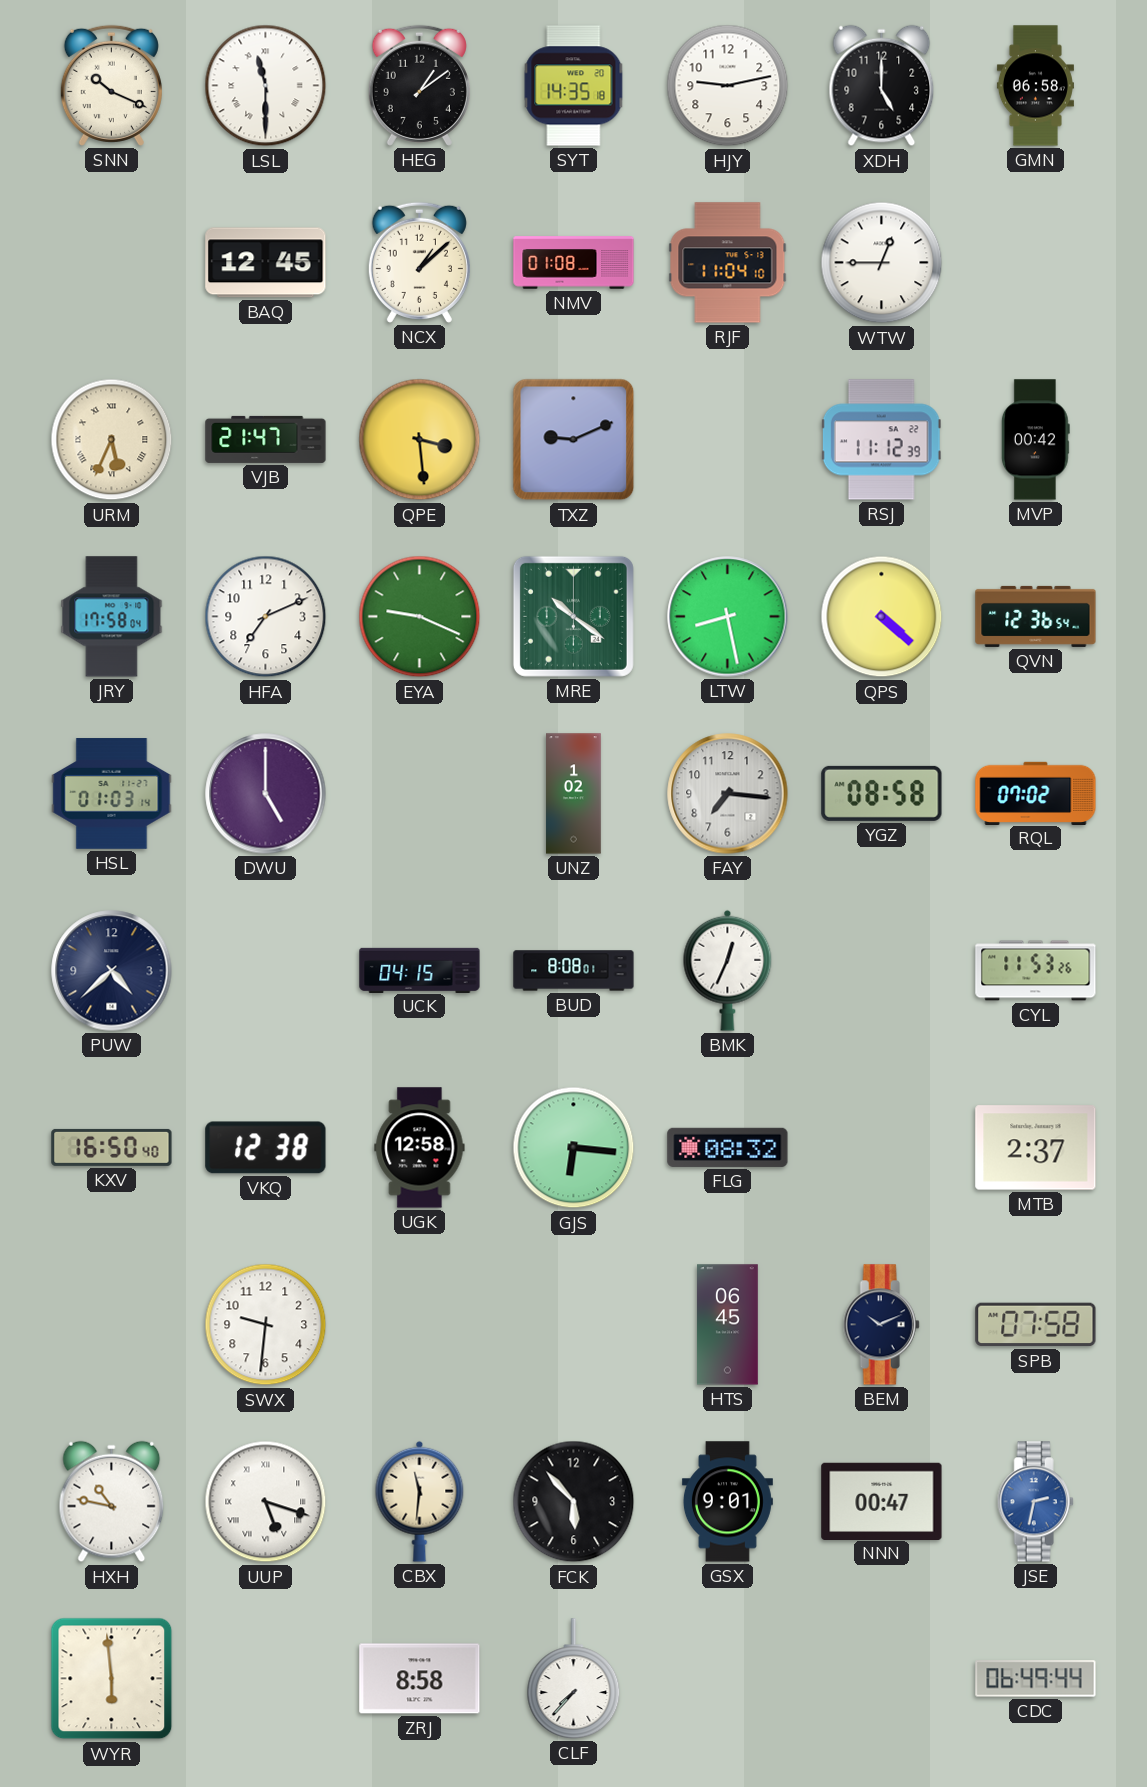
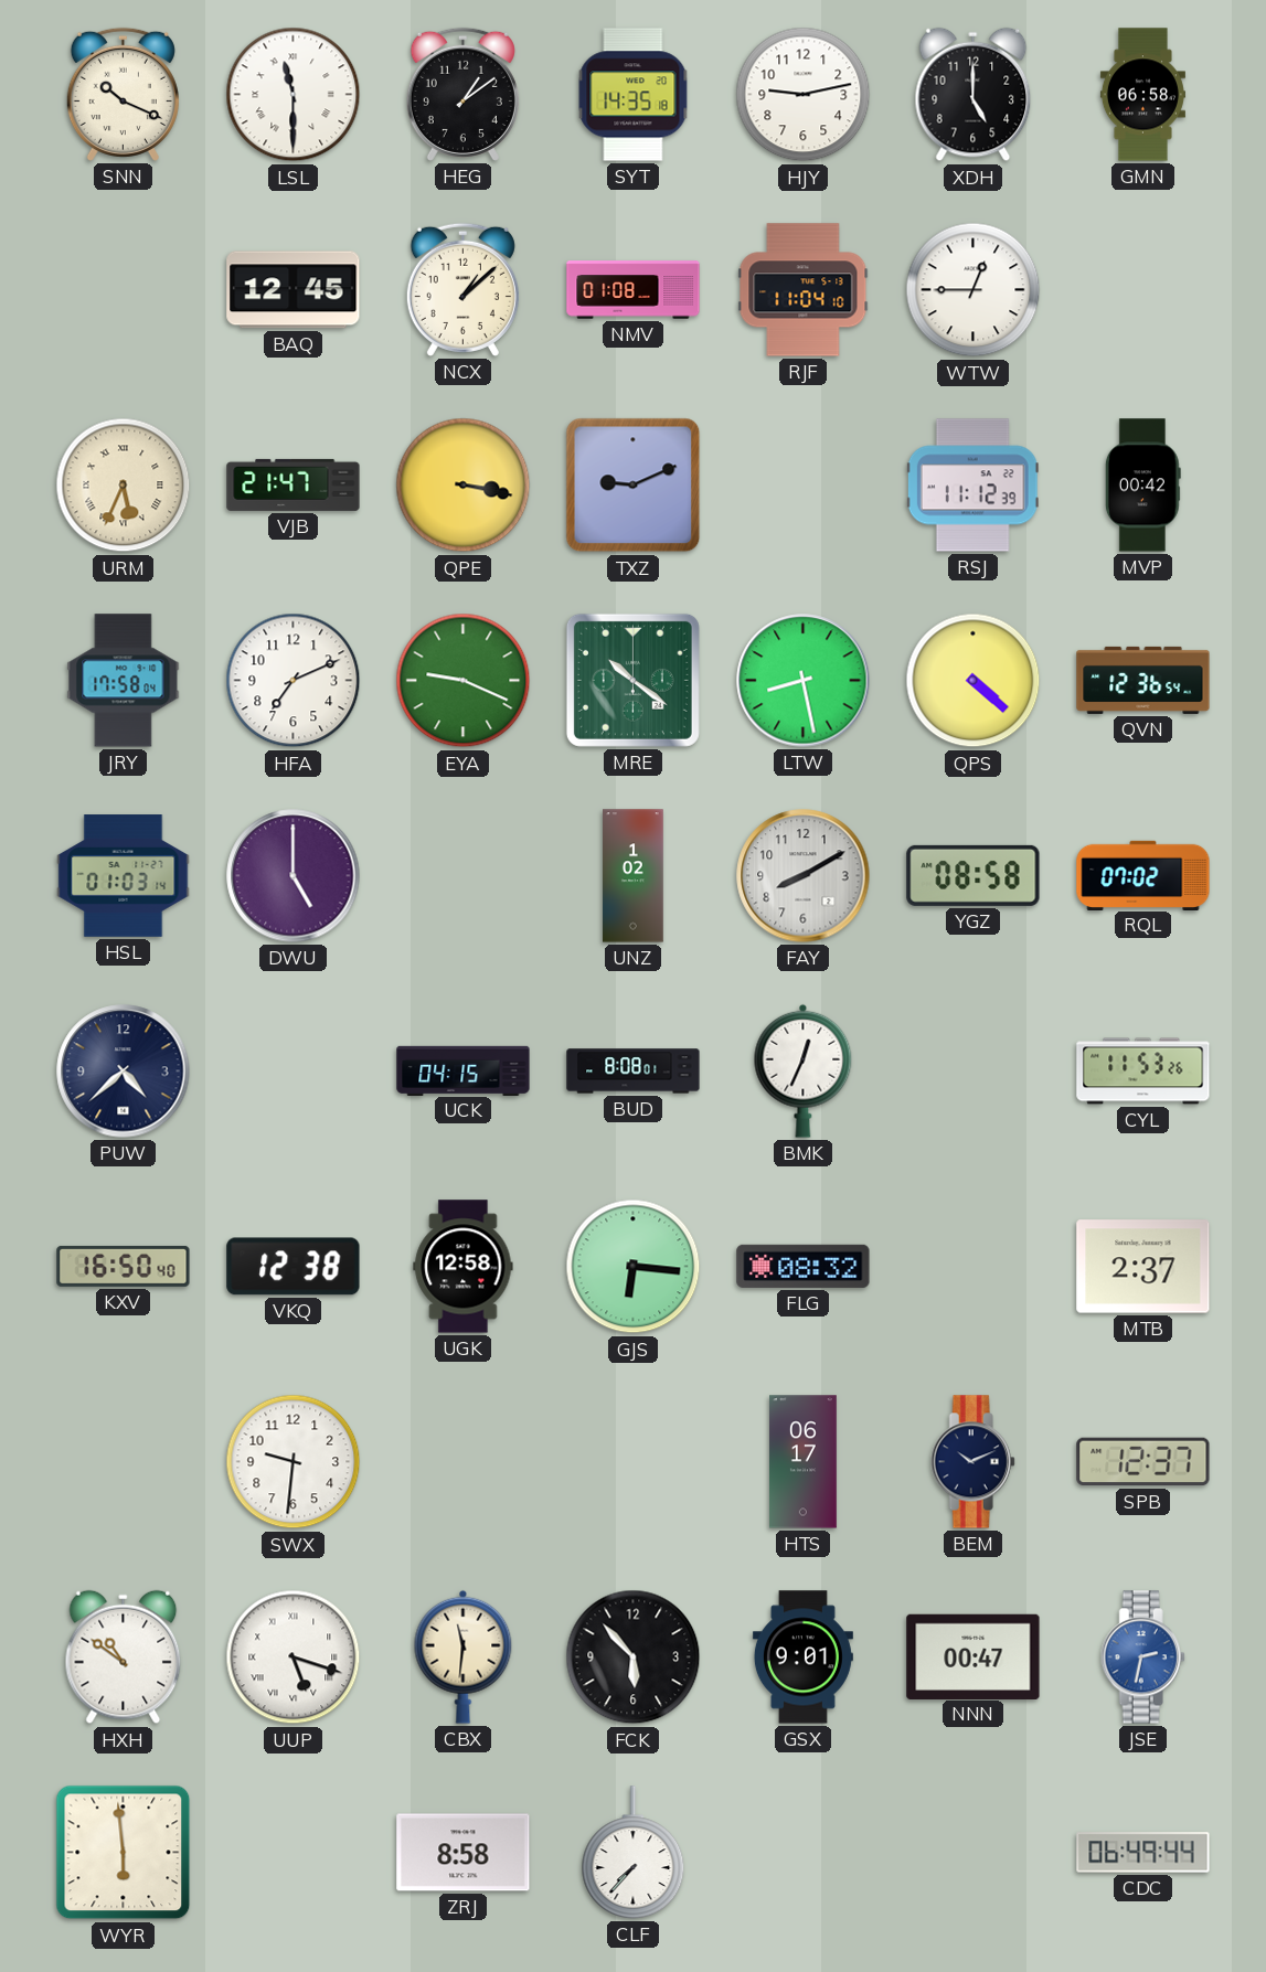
QPE: 3:29 -> 3:17
FAY: 7:16 -> 8:10
HTS: 06:45 -> 06:17
SPB: 07:58 -> 12:37
HXH: 10:47 -> 10:51
